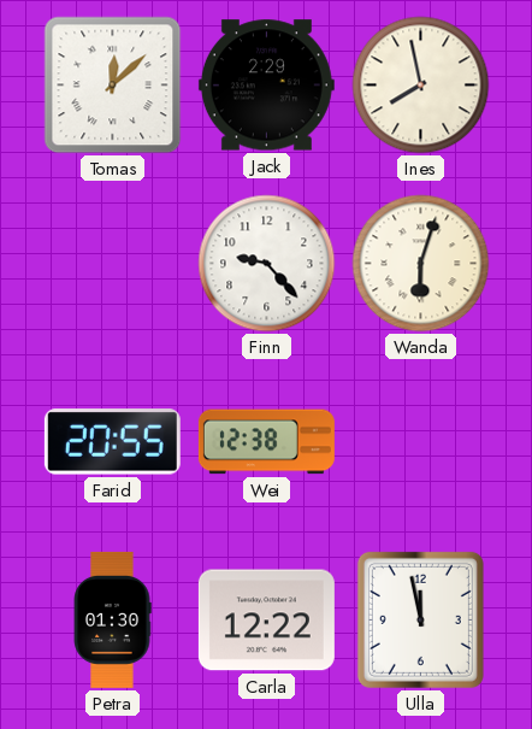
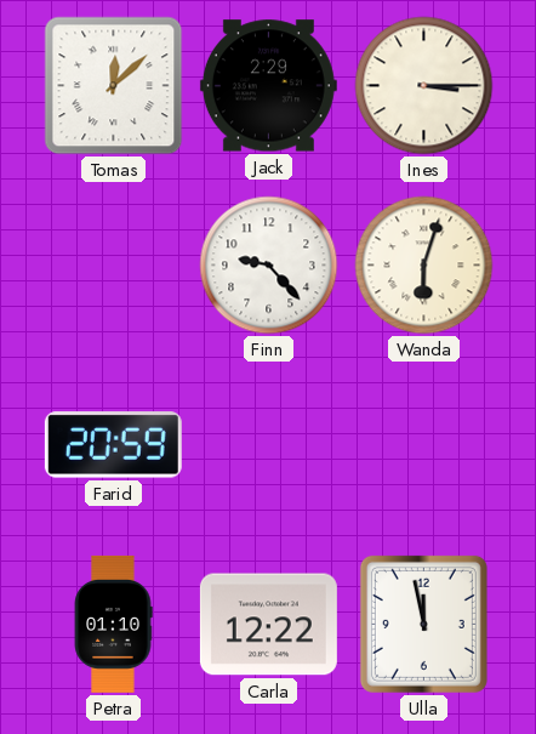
Ines: 7:58 -> 3:15
Farid: 20:55 -> 20:59
Wei: 12:38 -> none
Petra: 01:30 -> 01:10
